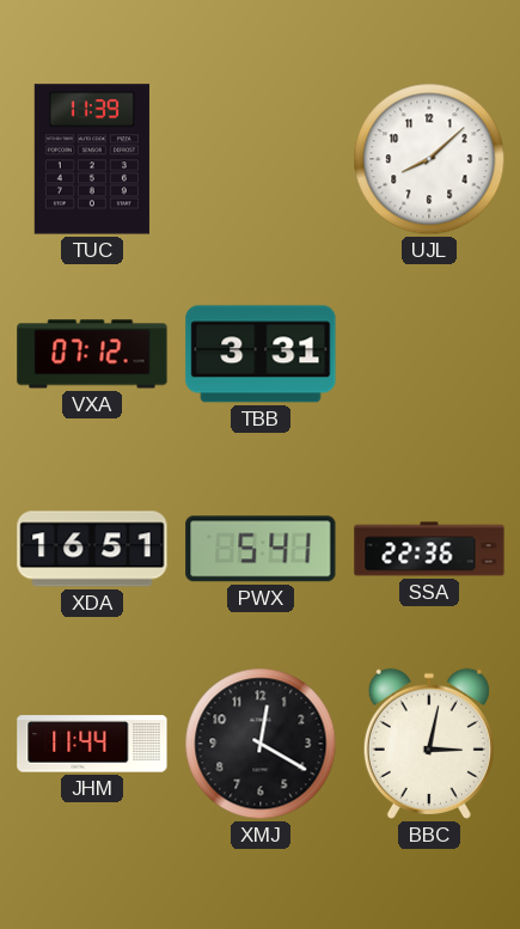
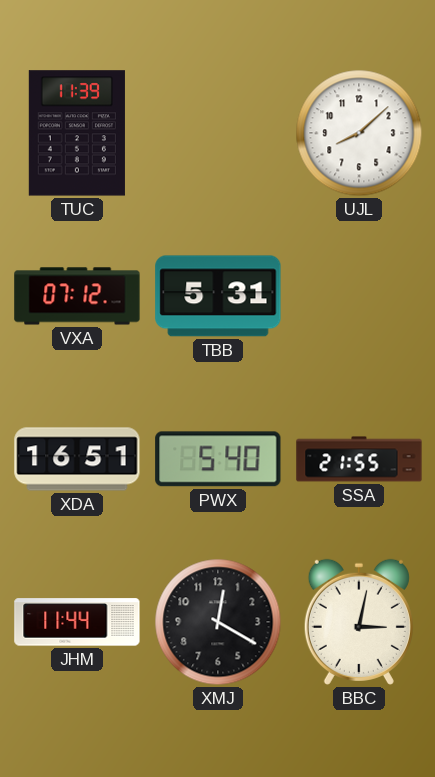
TBB: 3:31 -> 5:31
PWX: 5:41 -> 5:40
SSA: 22:36 -> 21:55
